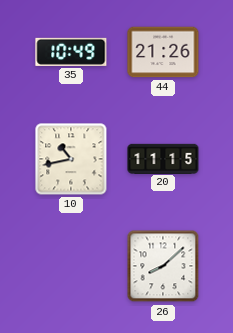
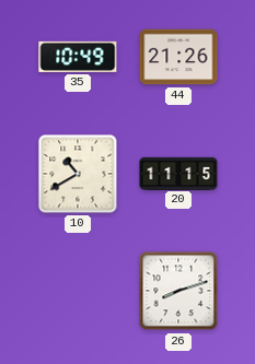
10: 10:43 -> 10:40
26: 8:08 -> 8:12
